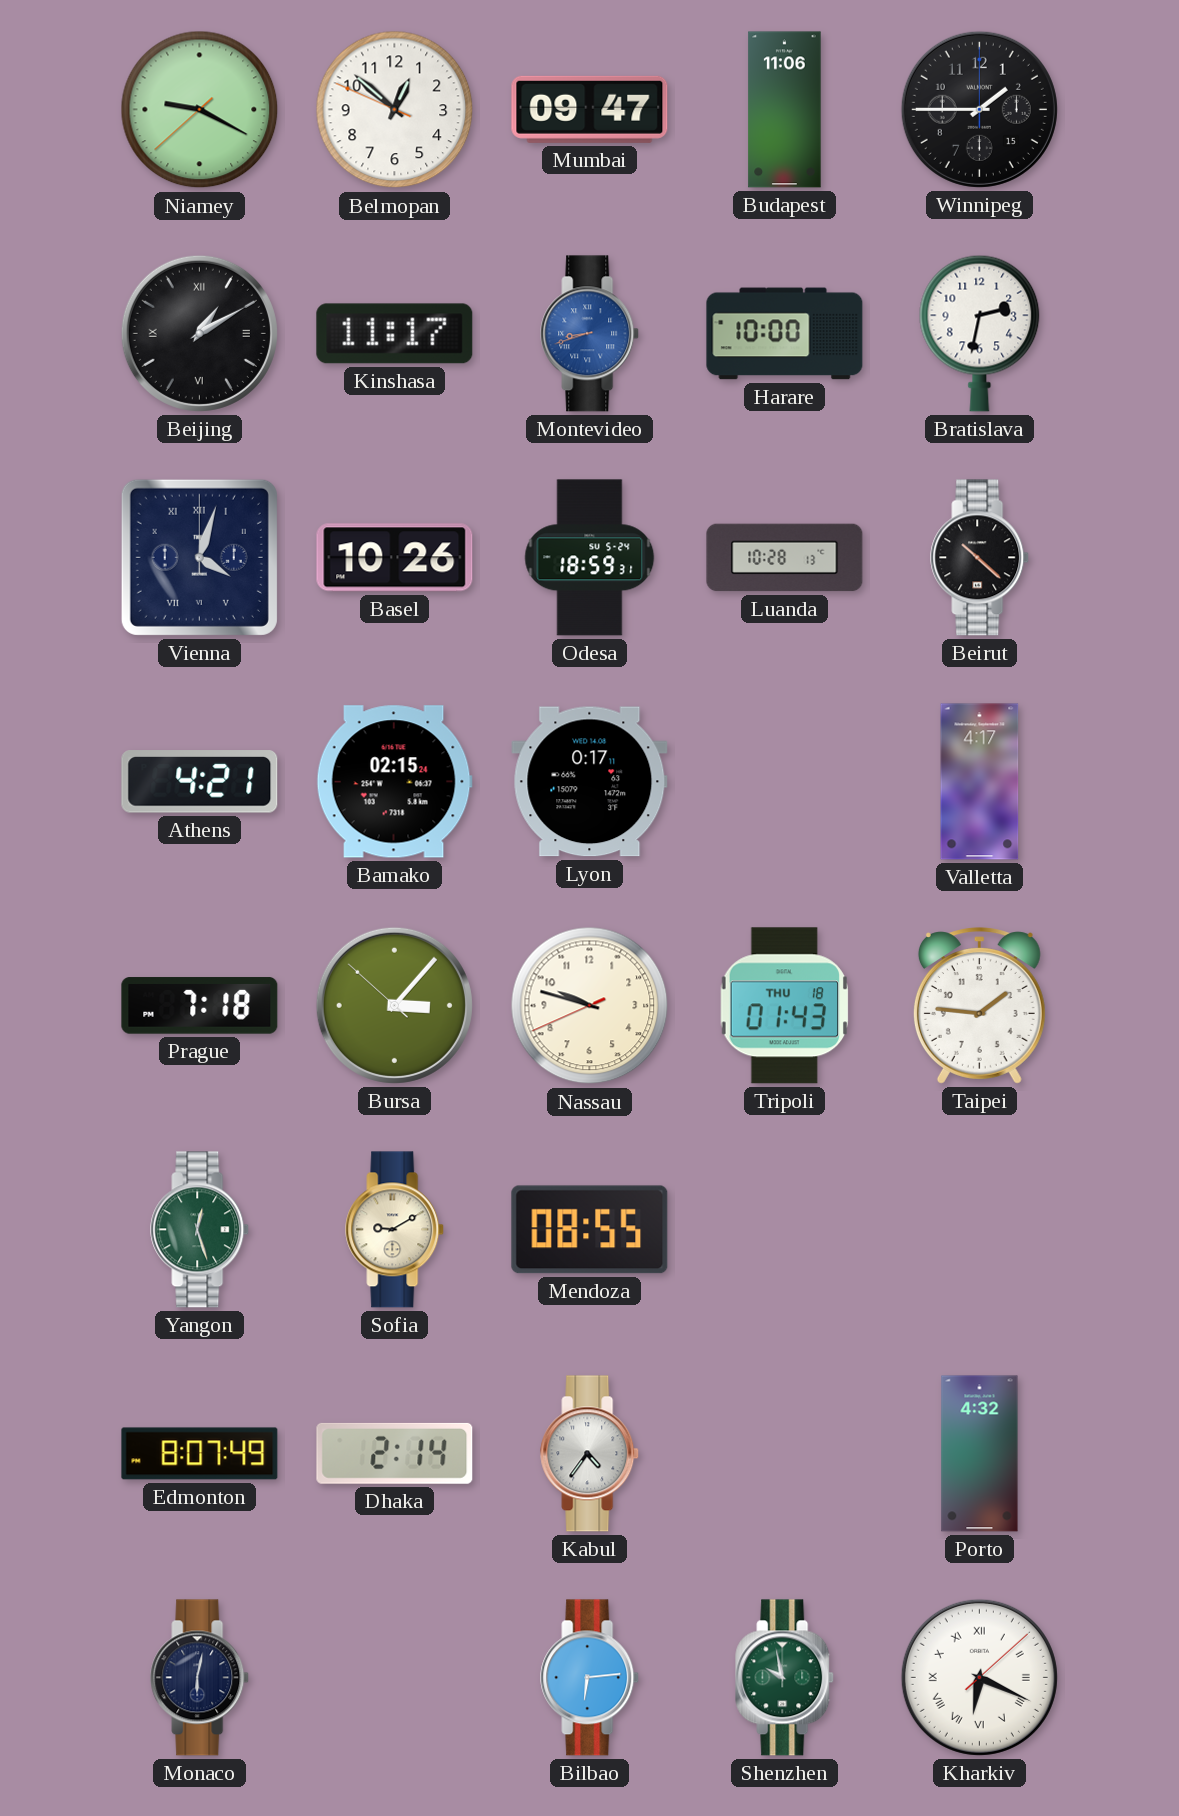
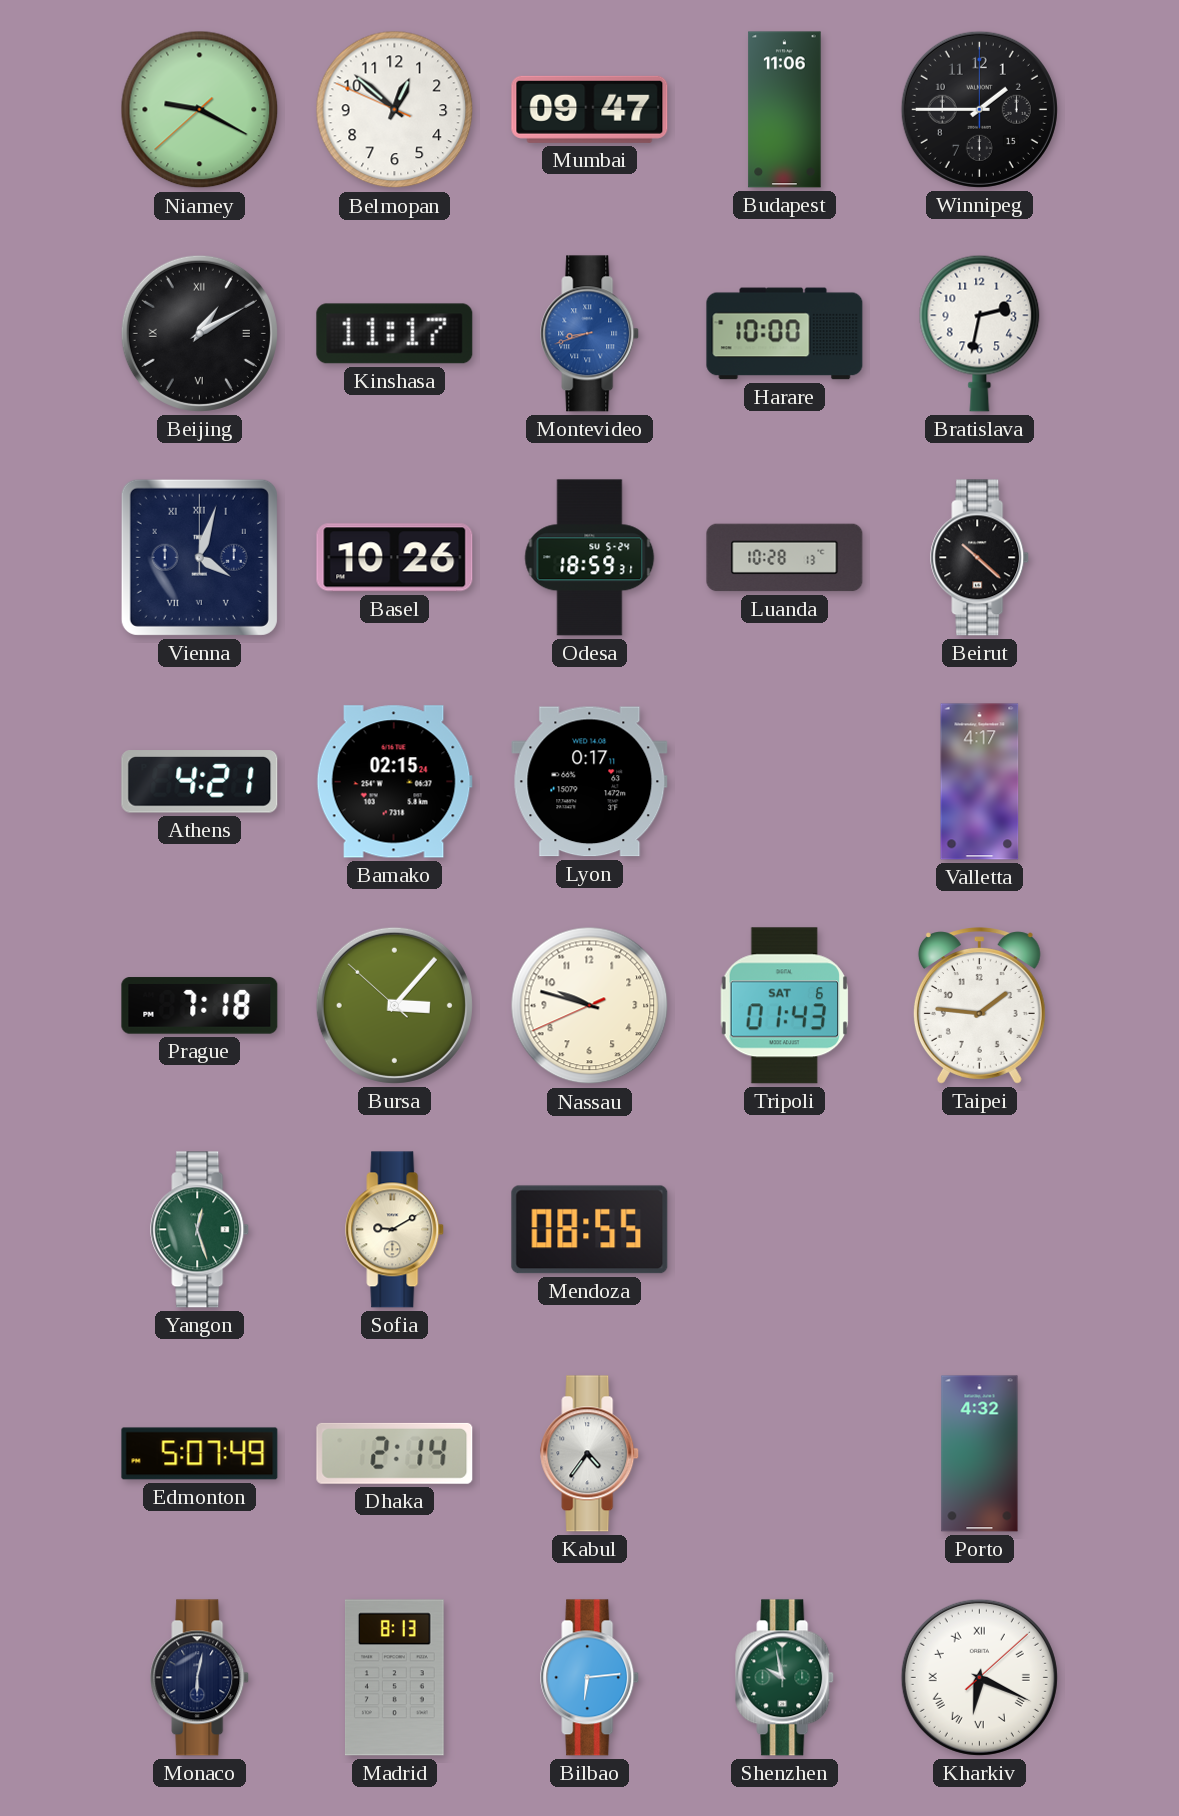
Tripoli date: THU 18 -> SAT 6
Edmonton: 8:07 -> 5:07
Madrid: none -> 8:13
